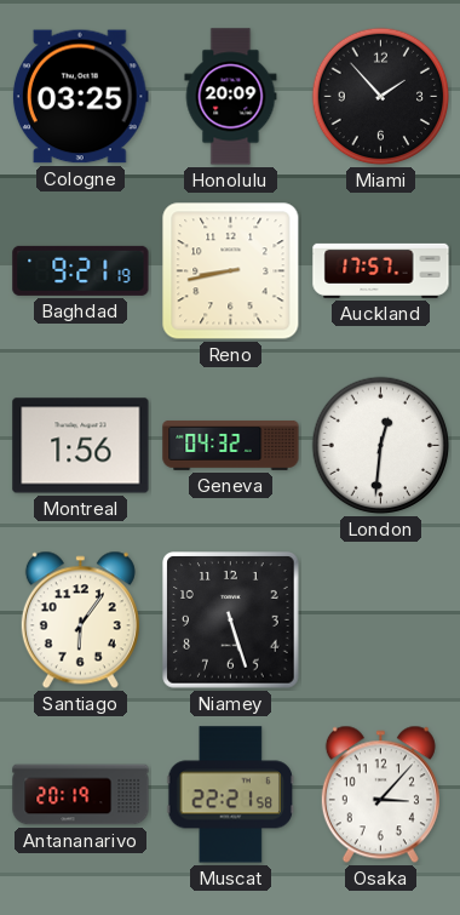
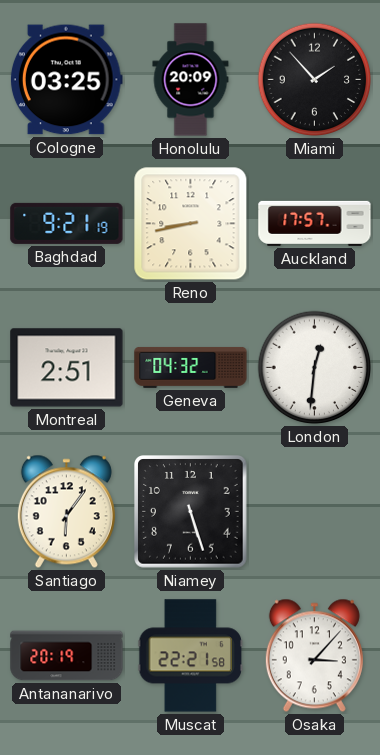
Montreal: 1:56 -> 2:51
